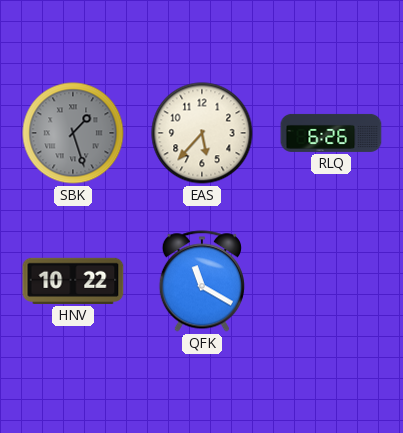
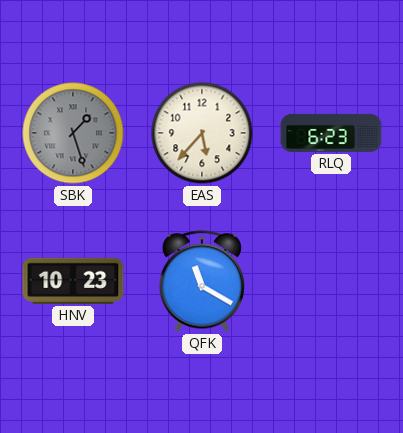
RLQ: 6:26 -> 6:23
HNV: 10:22 -> 10:23
